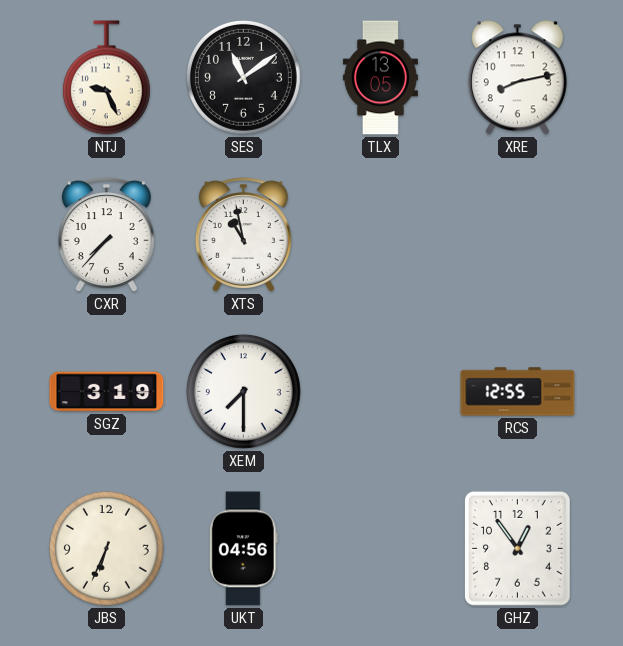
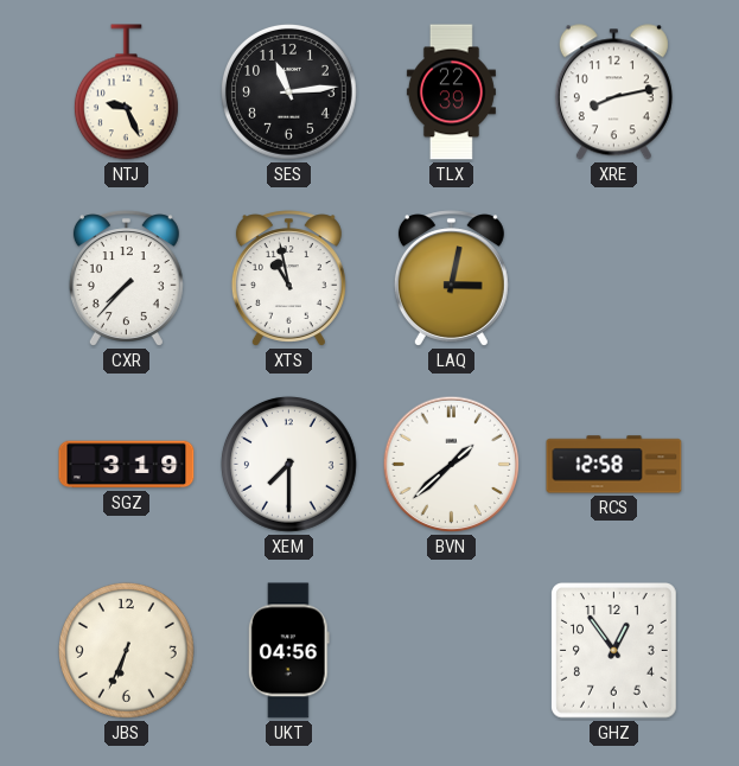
SES: 11:09 -> 11:14
TLX: 13:05 -> 22:39
LAQ: none -> 3:02
BVN: none -> 1:38
RCS: 12:55 -> 12:58
